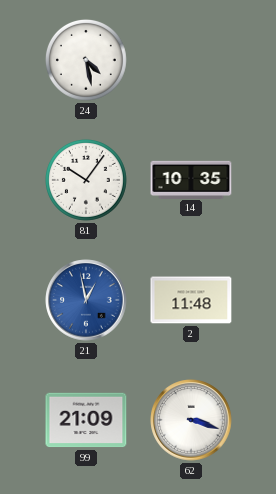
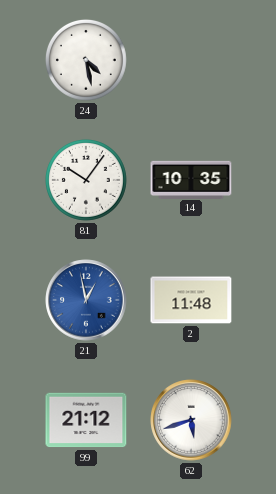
99: 21:09 -> 21:12
62: 3:18 -> 5:42
